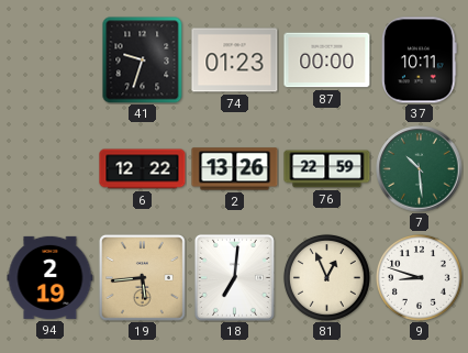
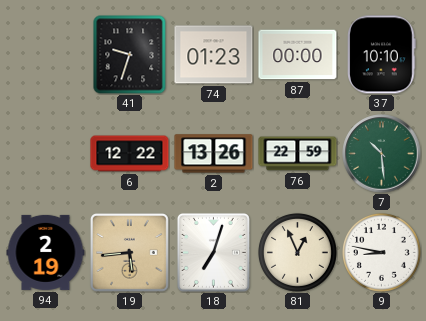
37: 10:11 -> 10:10
18: 7:01 -> 7:03
9: 8:48 -> 8:47
